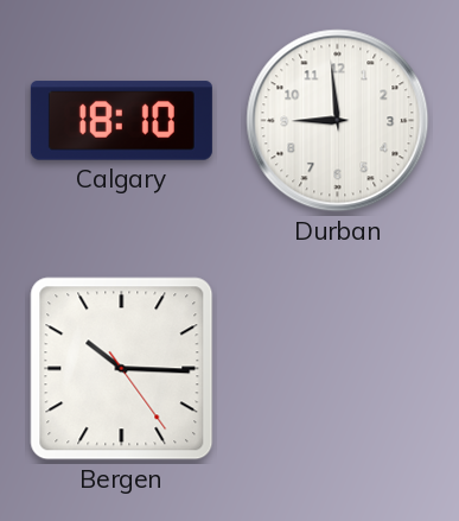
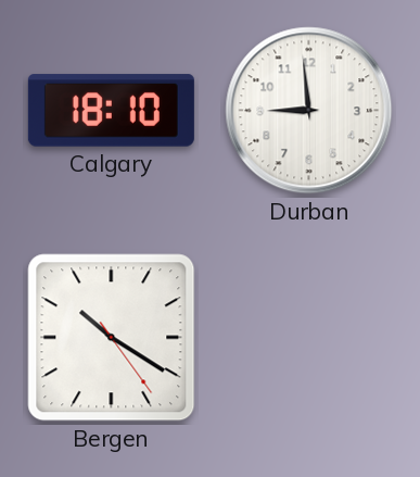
Bergen: 10:15 -> 10:20
